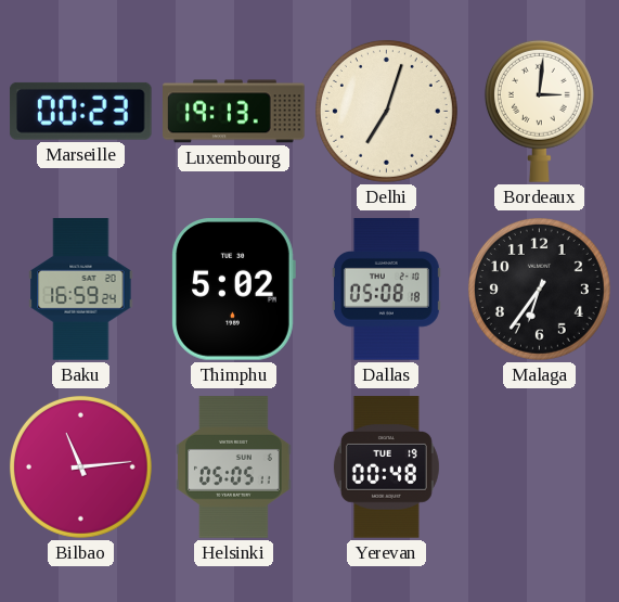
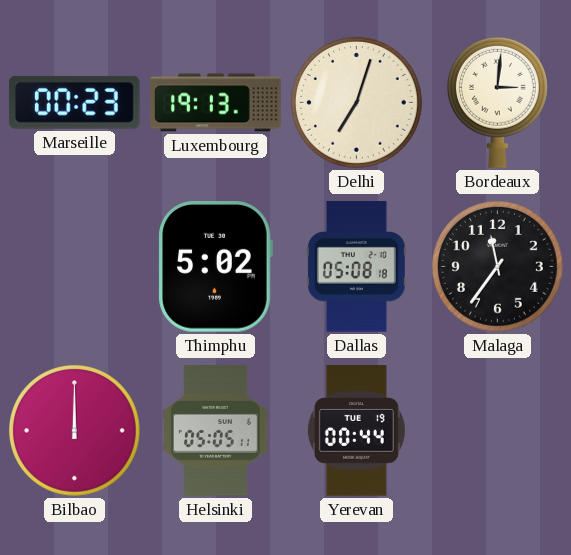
Baku: 16:59 -> none
Malaga: 6:36 -> 11:36
Bilbao: 11:14 -> 12:00
Yerevan: 00:48 -> 00:44
